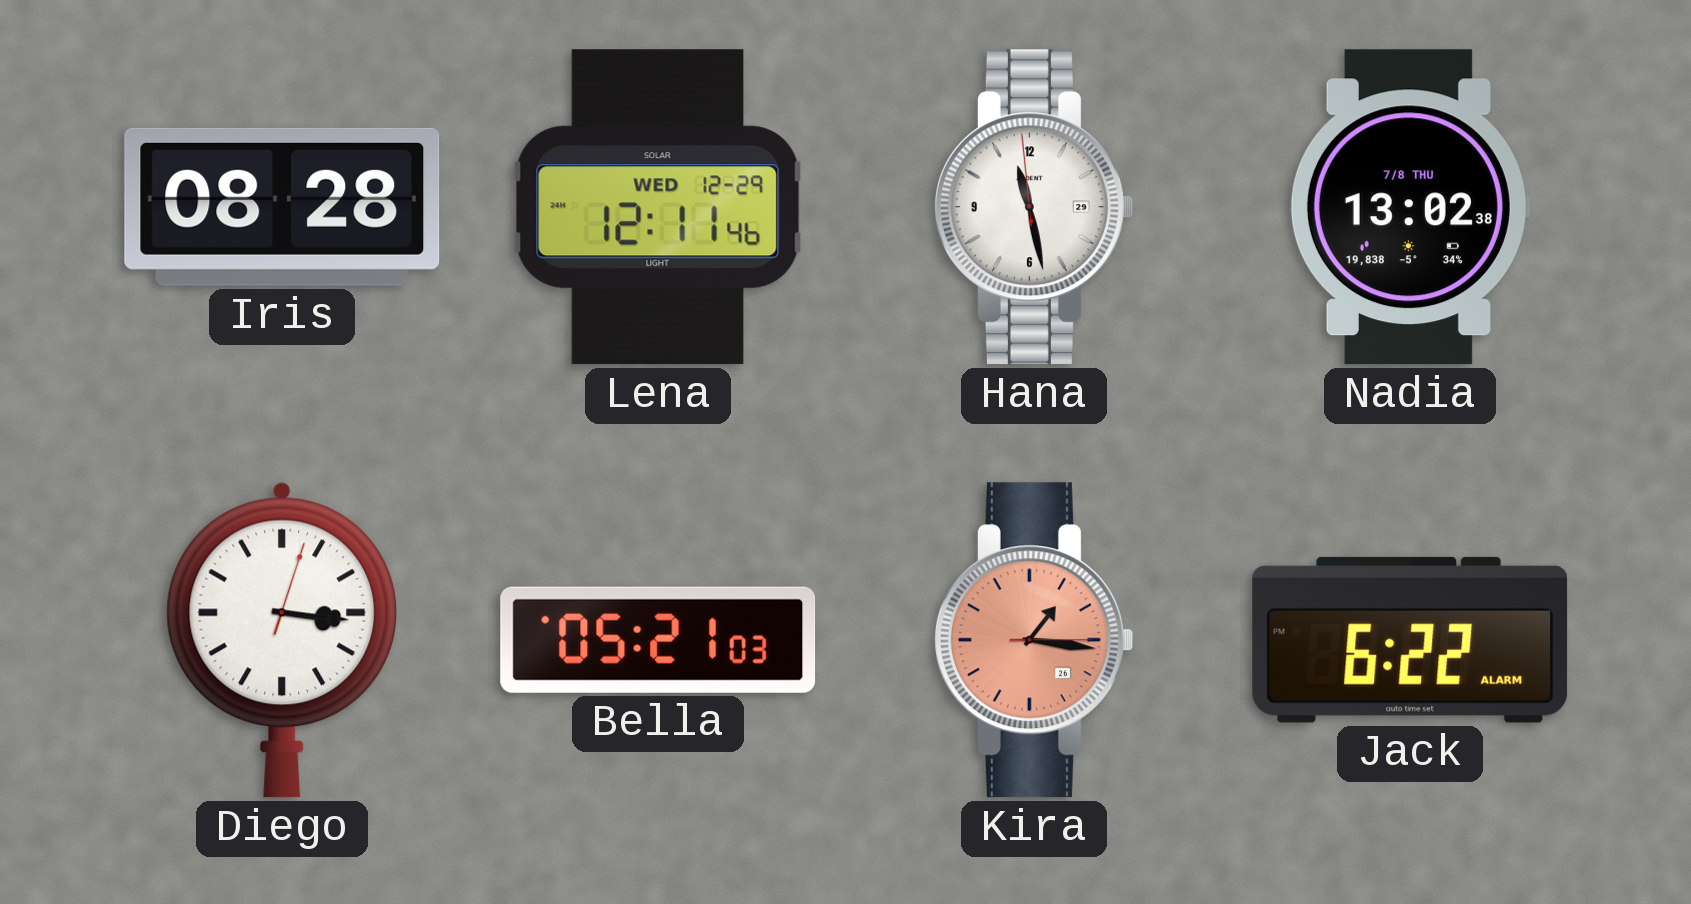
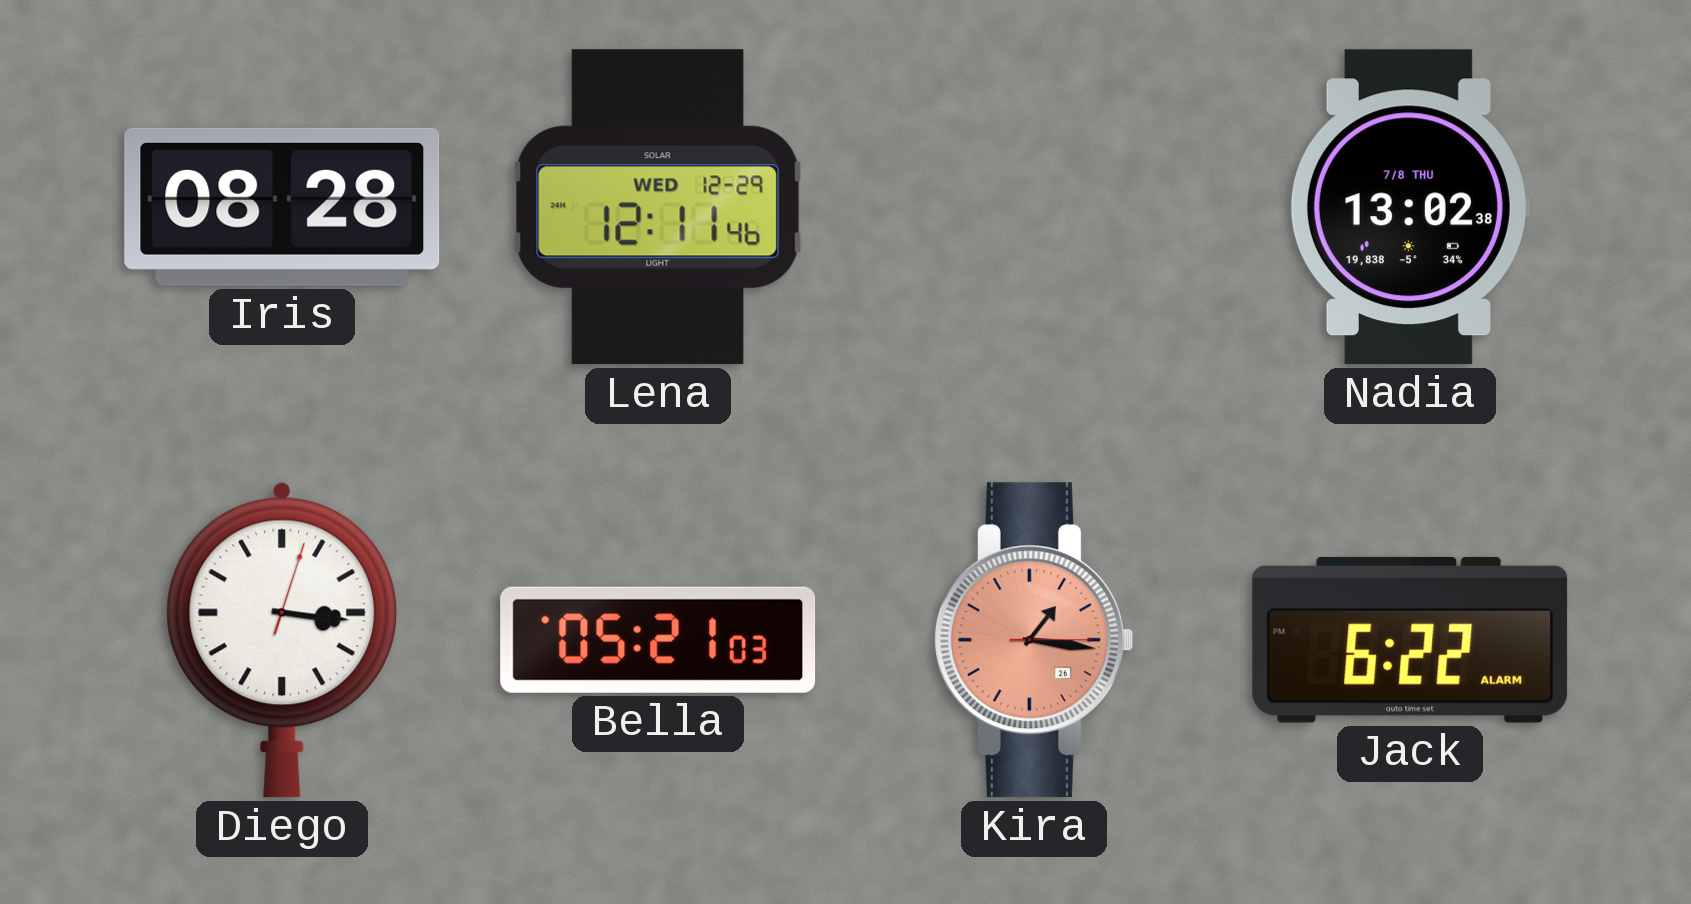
Hana: 11:27 -> none
